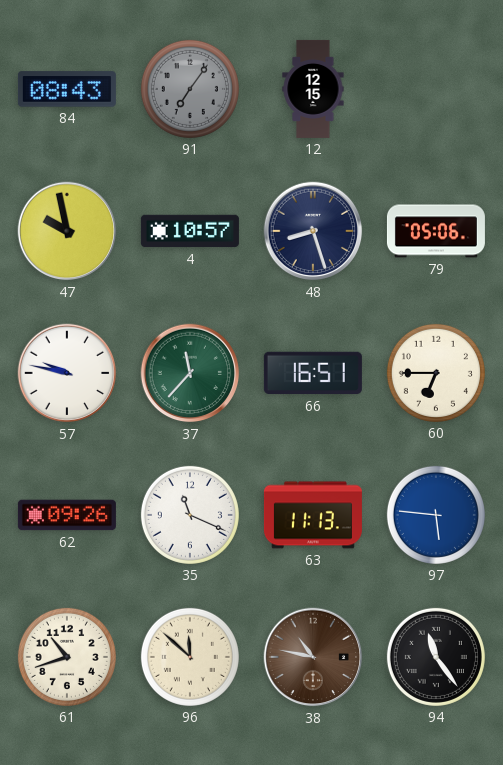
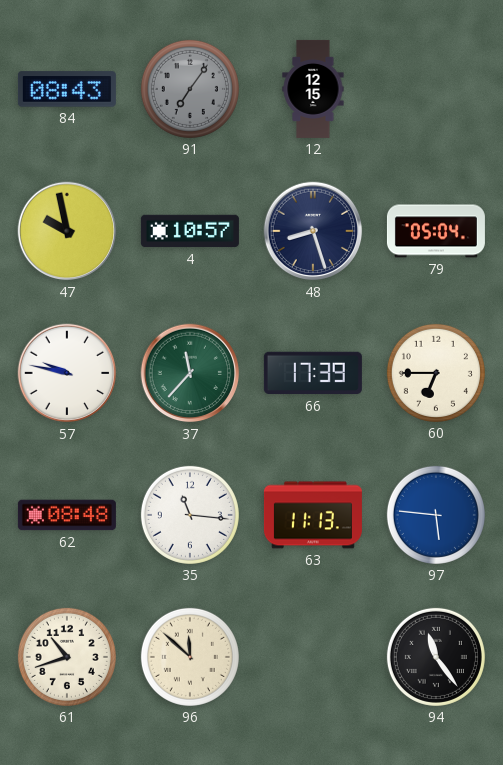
79: 05:06 -> 05:04
66: 16:51 -> 17:39
62: 09:26 -> 08:48
35: 11:19 -> 11:16
38: 10:47 -> none
